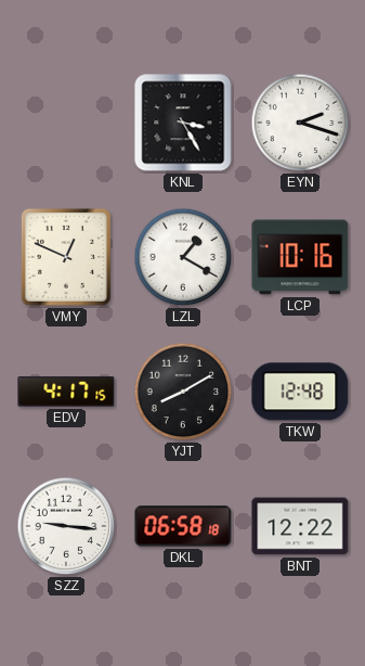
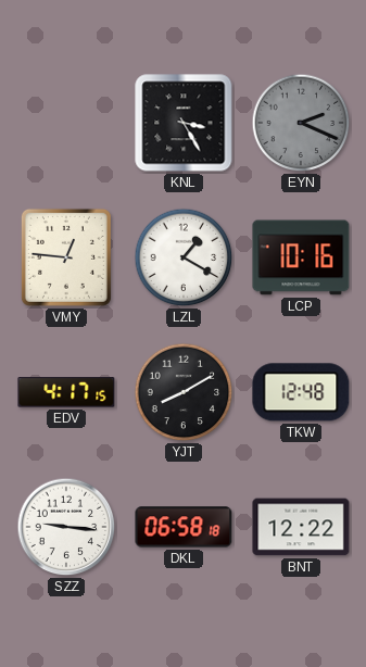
EYN: 2:18 -> 2:19
EYN dial: white -> grey
VMY: 12:49 -> 12:46
